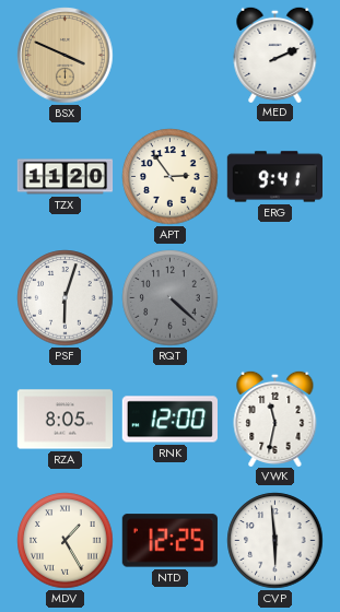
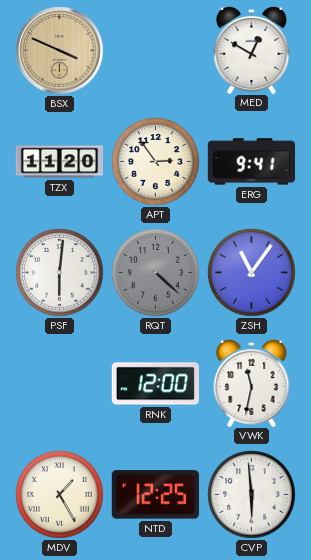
MED: 2:11 -> 12:50
PSF: 6:03 -> 6:01
ZSH: none -> 11:06
RZA: 8:05 -> none
